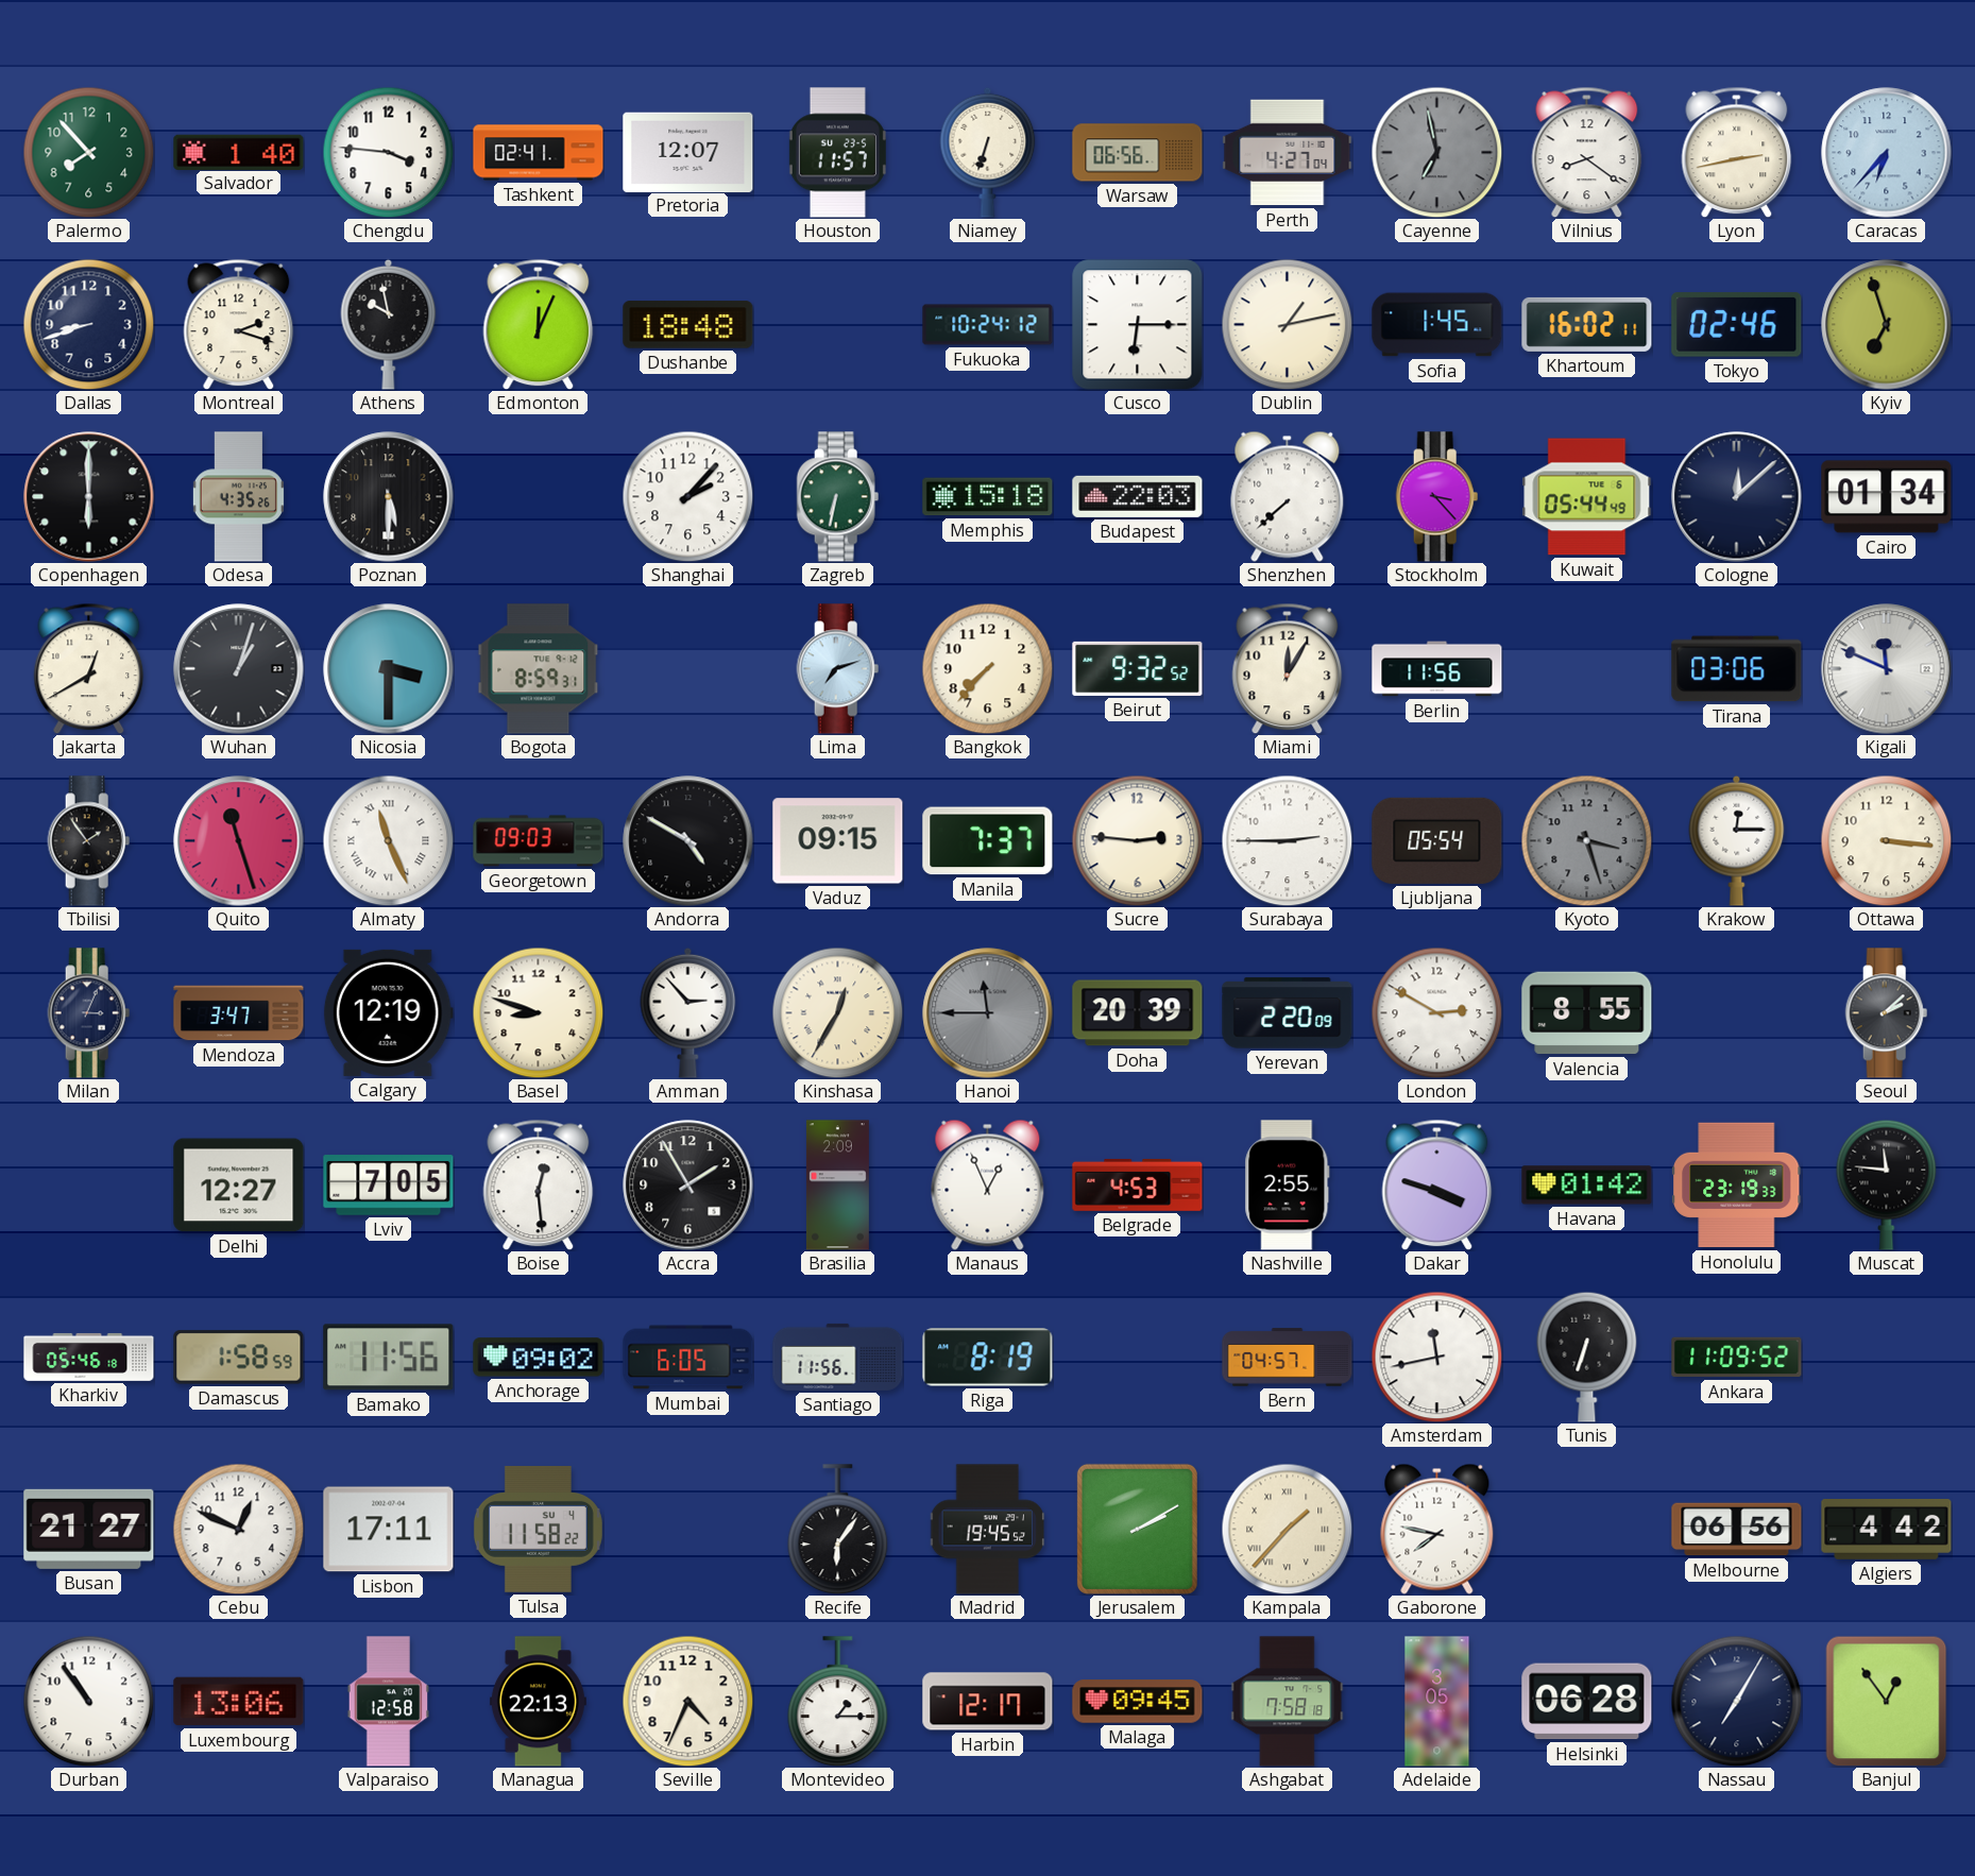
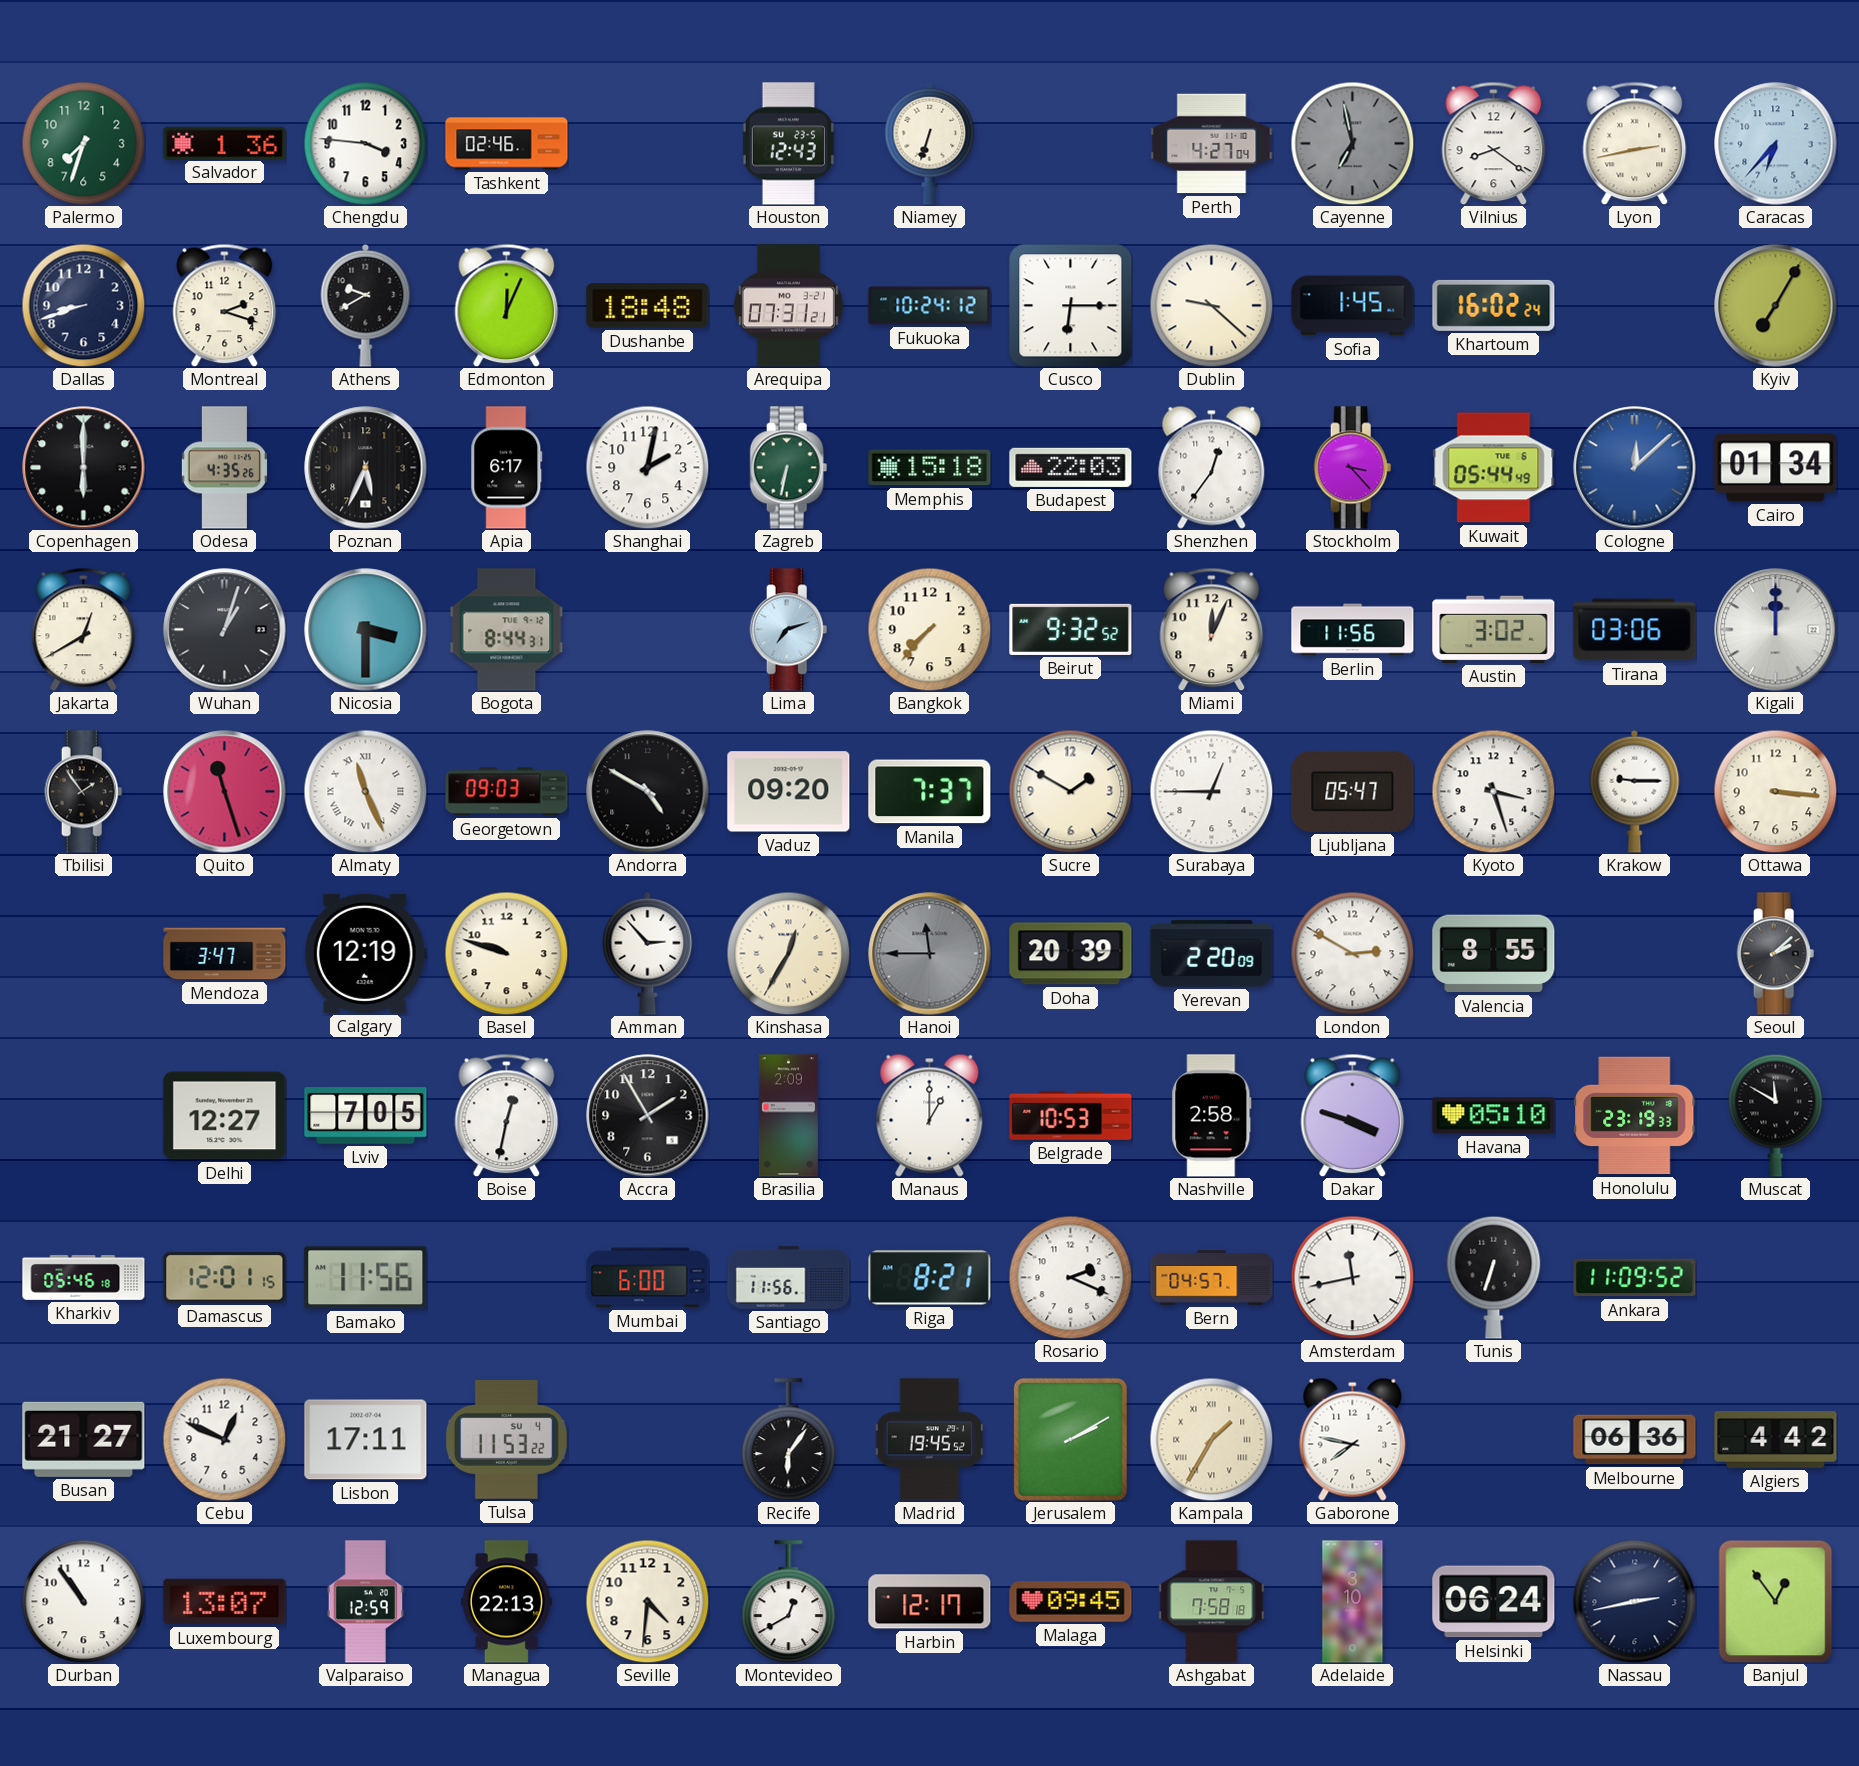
Palermo: 7:53 -> 7:33
Salvador: 1:40 -> 1:36
Tashkent: 02:41 -> 02:46
Pretoria: 12:07 -> none
Houston: 11:57 -> 12:43
Warsaw: 06:56 -> none
Athens: 9:58 -> 9:40
Arequipa: none -> 07:31
Dublin: 1:13 -> 9:22
Khartoum: 16:02:11 -> 16:02:24
Tokyo: 02:46 -> none
Kyiv: 6:57 -> 7:05
Poznan: 5:30 -> 5:34
Apia: none -> 6:17
Shanghai: 2:07 -> 2:02
Shenzhen: 7:38 -> 12:36
Cologne dial: navy -> blue
Bogota: 8:59 -> 8:44
Miami: 12:05 -> 12:04
Austin: none -> 3:02
Kigali: 11:49 -> 12:00
Vaduz: 09:15 -> 09:20
Sucre: 2:46 -> 1:50
Surabaya: 2:45 -> 12:45
Ljubljana: 05:54 -> 05:47
Kyoto dial: grey -> white
Krakow: 12:15 -> 9:15
Milan: 3:04 -> none
Basel: 8:48 -> 9:48
Boise: 12:29 -> 12:32
Manaus: 12:56 -> 1:00
Belgrade: 4:53 -> 10:53
Nashville: 2:55 -> 2:58
Havana: 01:42 -> 05:10
Muscat: 11:46 -> 11:50
Damascus: 1:58 -> 12:01
Anchorage: 09:02 -> none
Mumbai: 6:05 -> 6:00
Riga: 8:19 -> 8:21
Rosario: none -> 2:19
Tulsa: 11:58 -> 11:53
Kampala: 1:37 -> 1:35
Melbourne: 06:56 -> 06:36
Luxembourg: 13:06 -> 13:07
Valparaiso: 12:58 -> 12:59
Seville: 4:34 -> 4:31
Montevideo: 1:15 -> 12:40
Adelaide: 3:05 -> 3:10
Helsinki: 06:28 -> 06:24
Nassau: 7:05 -> 2:43
